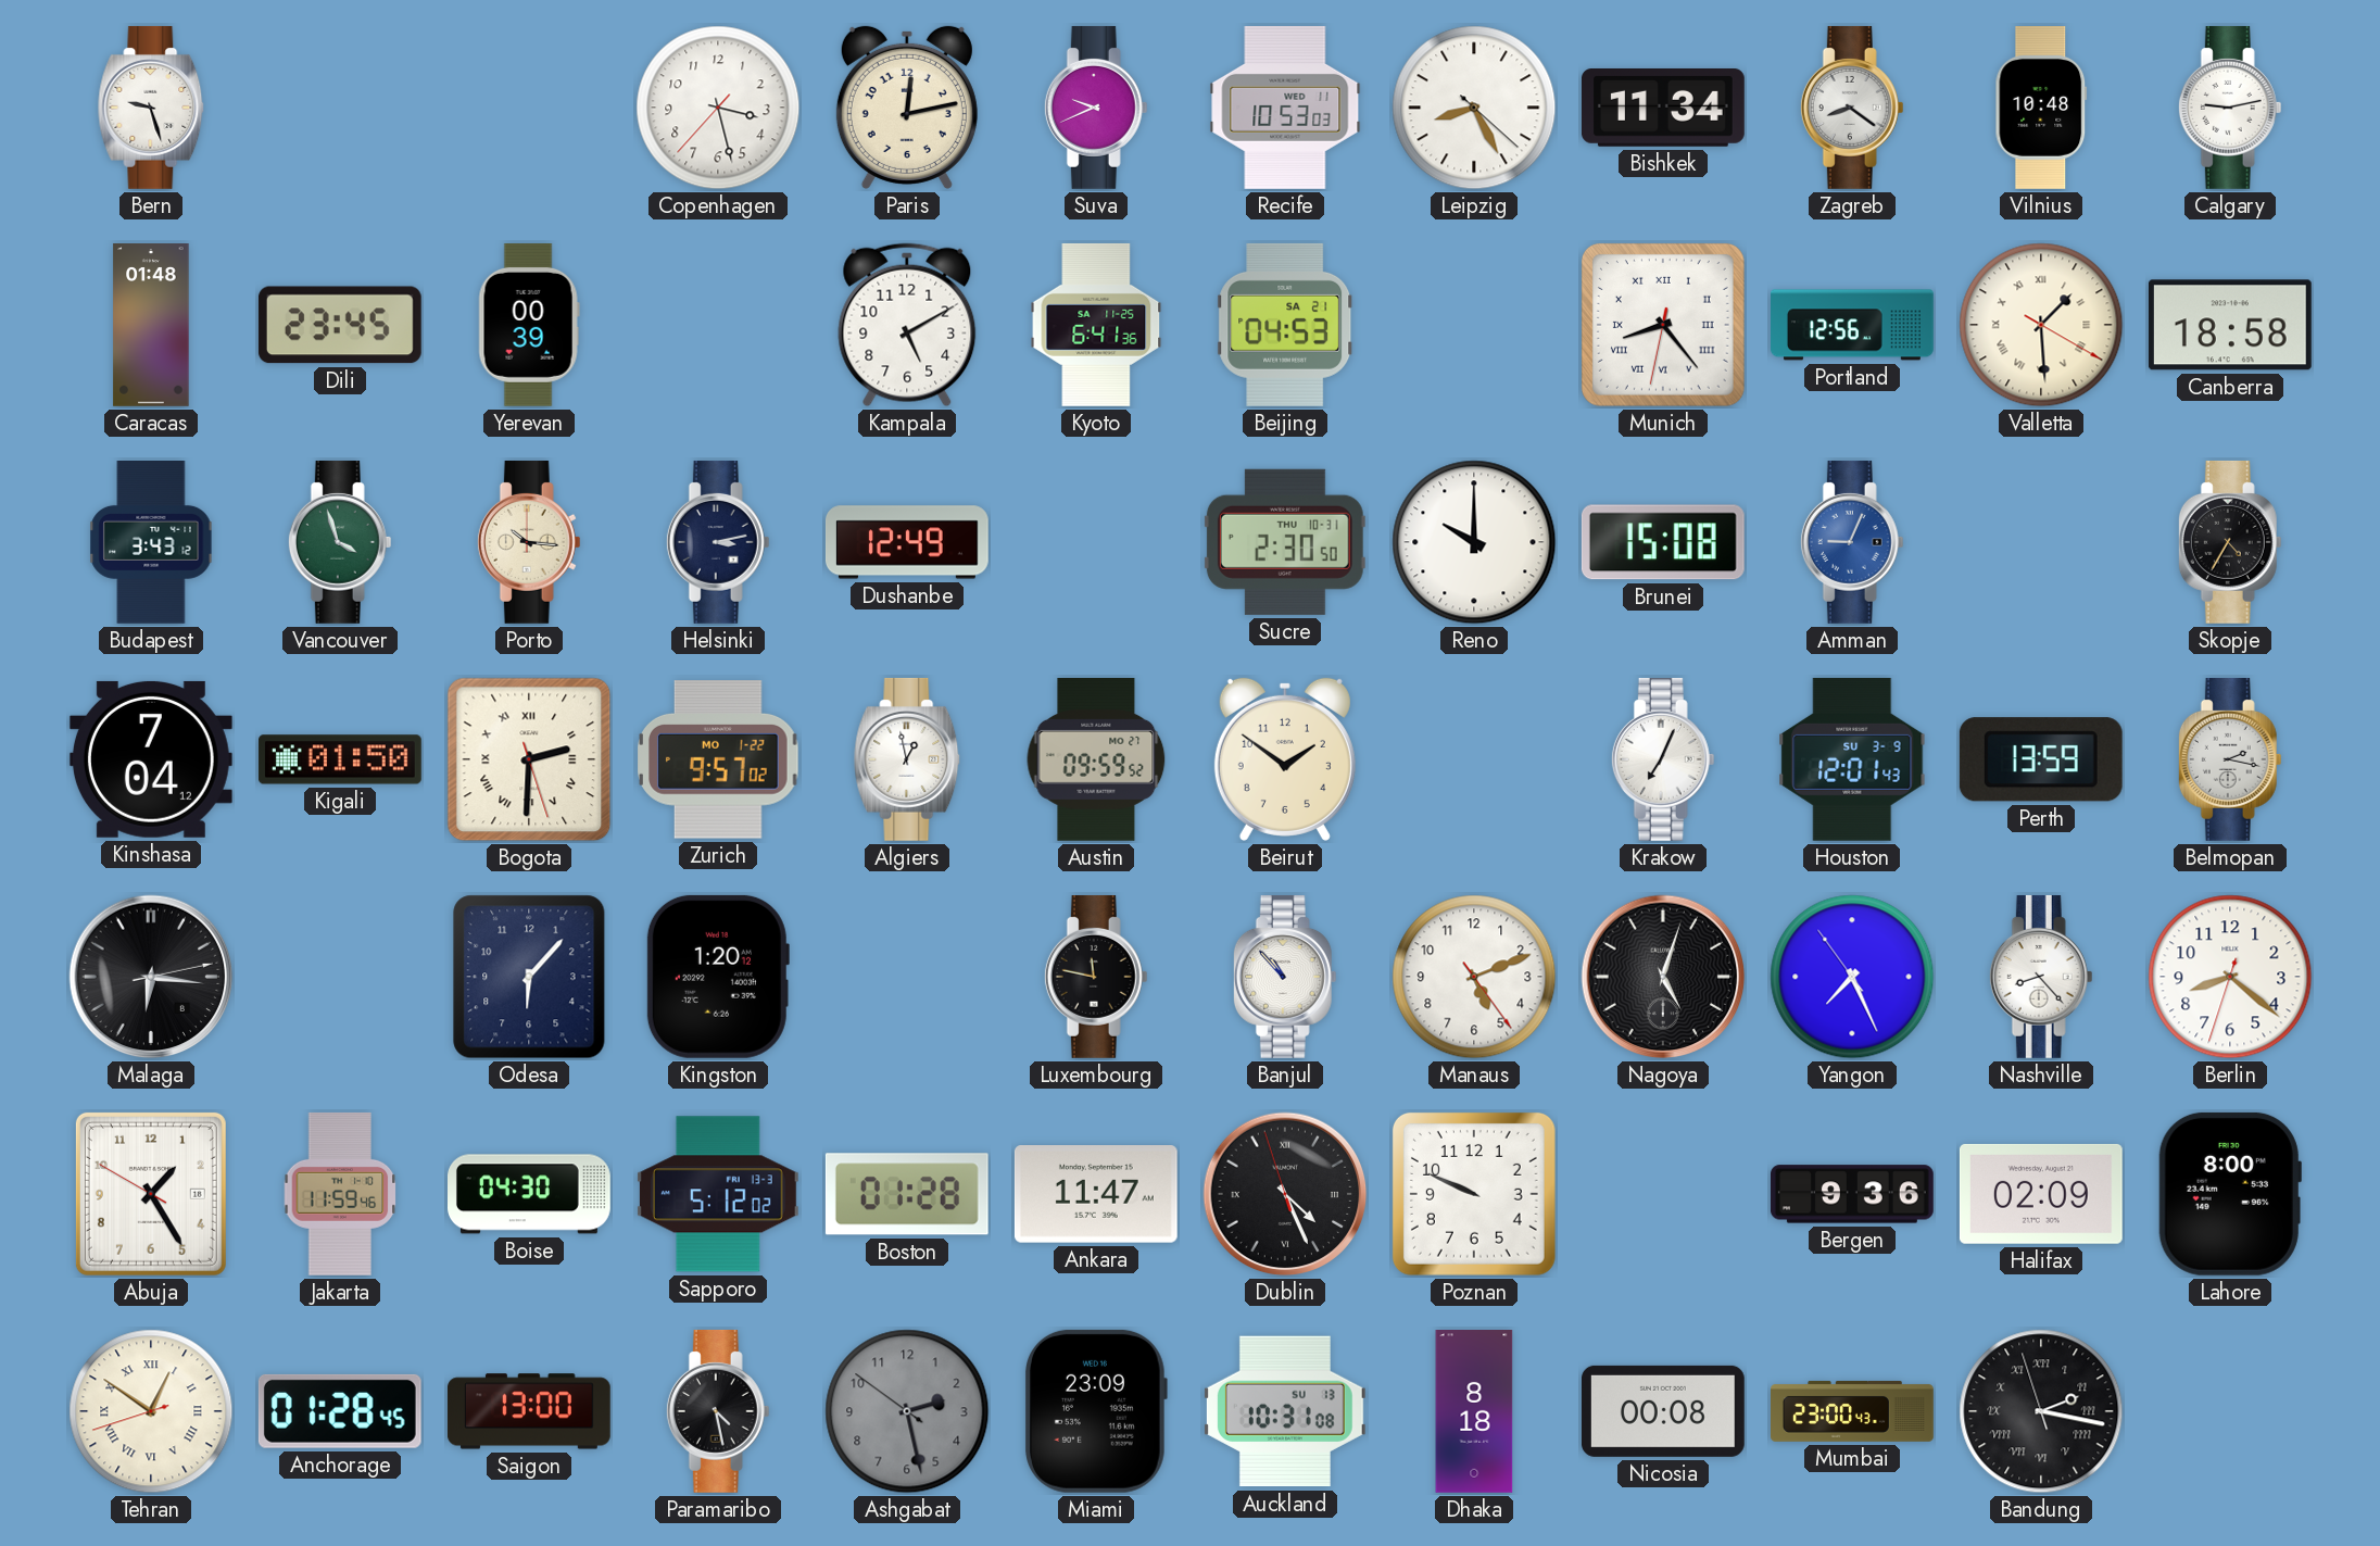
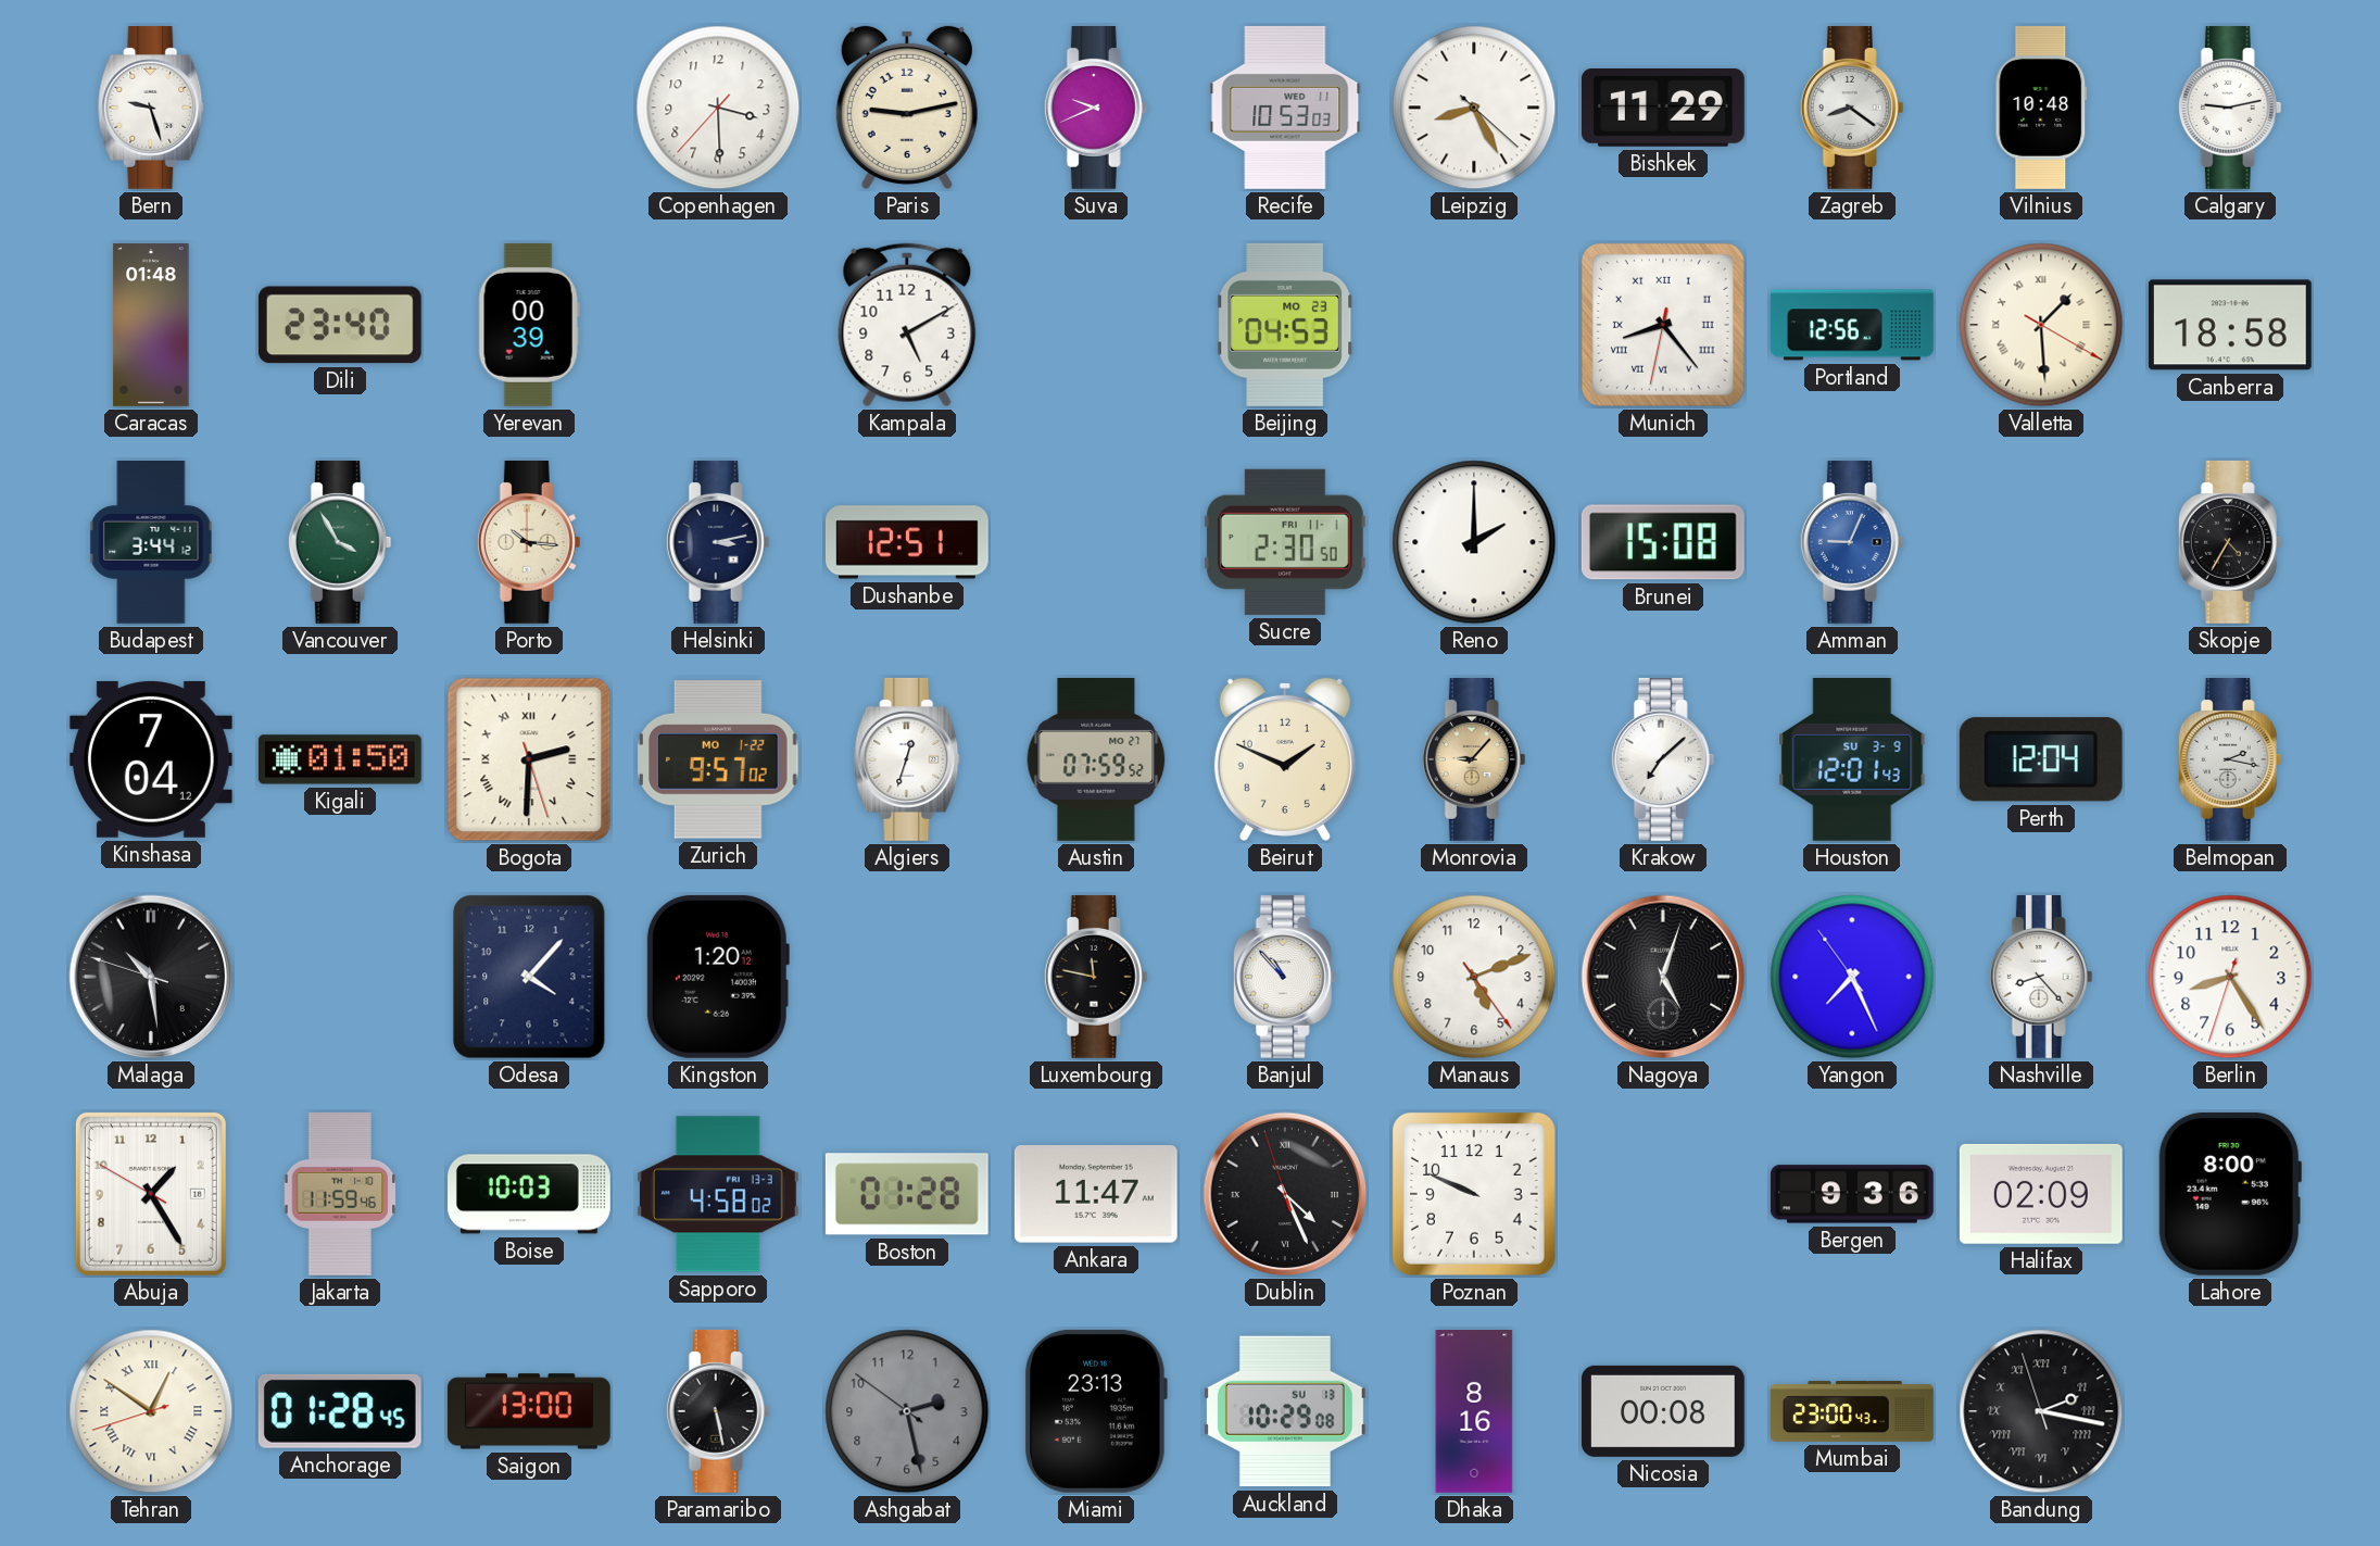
Copenhagen: 3:27 -> 3:29
Paris: 12:13 -> 9:13
Bishkek: 11:34 -> 11:29
Dili: 23:45 -> 23:40
Kyoto: 6:41 -> none
Beijing date: SA 21 -> MO 23
Budapest: 3:43 -> 3:44
Vancouver: 3:57 -> 3:55
Dushanbe: 12:49 -> 12:51
Sucre date: THU 10-31 -> FRI 11-1
Reno: 10:00 -> 2:00
Algiers: 12:58 -> 12:33
Austin: 09:59 -> 07:59
Beirut: 1:51 -> 1:49
Monrovia: none -> 9:07
Krakow: 7:04 -> 7:08
Perth: 13:59 -> 12:04
Malaga: 6:16 -> 10:28
Odesa: 6:07 -> 4:07
Berlin: 8:21 -> 8:24
Boise: 04:30 -> 10:03
Sapporo: 5:12 -> 4:58
Paramaribo: 4:28 -> 5:28
Miami: 23:09 -> 23:13
Auckland: 10:31 -> 10:29
Dhaka: 8:18 -> 8:16
